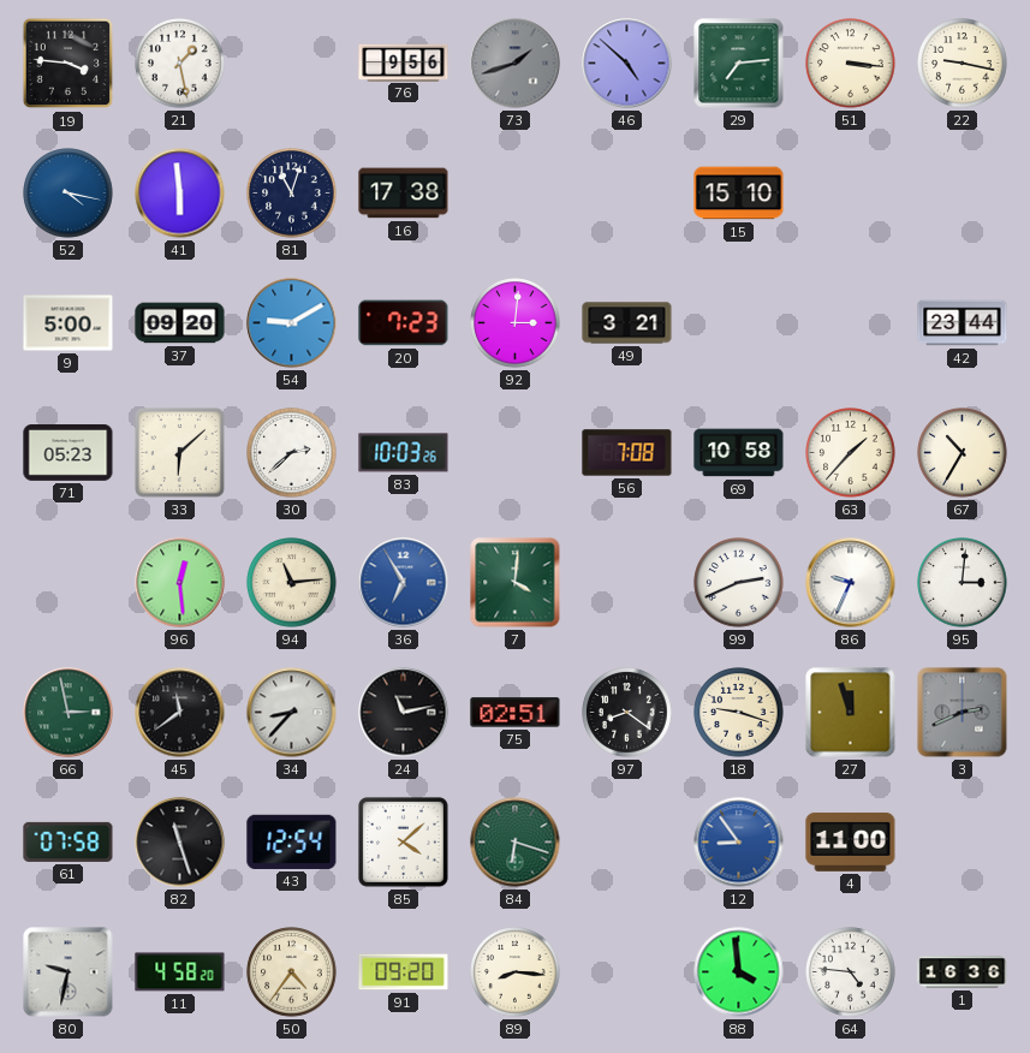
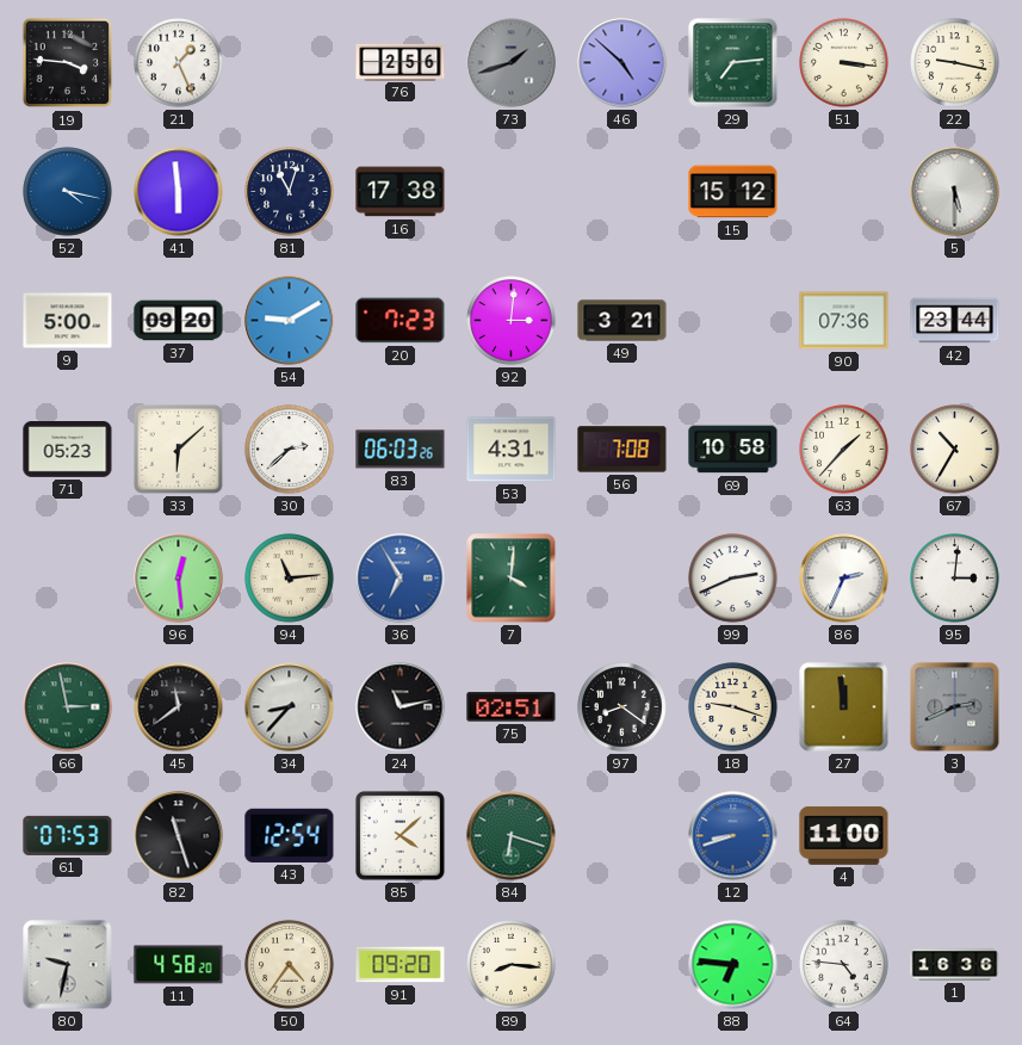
21: 1:28 -> 1:26
76: 9:56 -> 2:56
15: 15:10 -> 15:12
5: none -> 5:30
90: none -> 07:36
83: 10:03 -> 06:03
53: none -> 4:31
86: 9:34 -> 2:34
27: 11:57 -> 11:59
61: 07:58 -> 07:53
12: 8:54 -> 8:42
88: 3:59 -> 6:46
